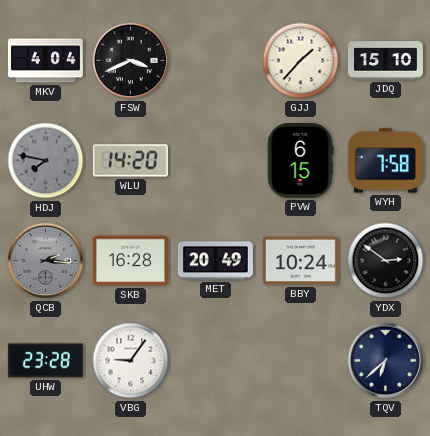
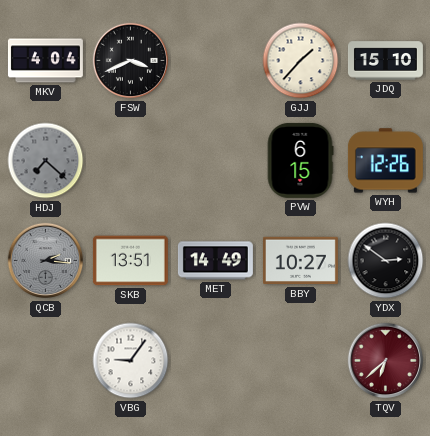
HDJ: 7:47 -> 7:22
WLU: 14:20 -> none
WYH: 7:58 -> 12:26
SKB: 16:28 -> 13:51
MET: 20:49 -> 14:49
BBY: 10:24 -> 10:27
UHW: 23:28 -> none
TQV dial: navy -> burgundy
